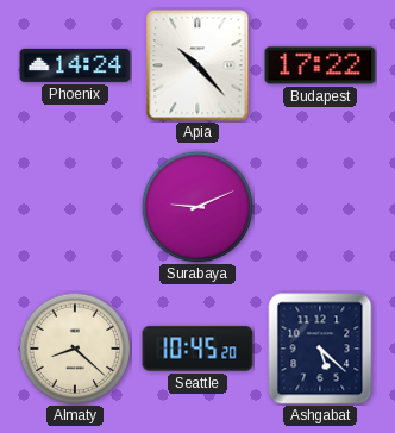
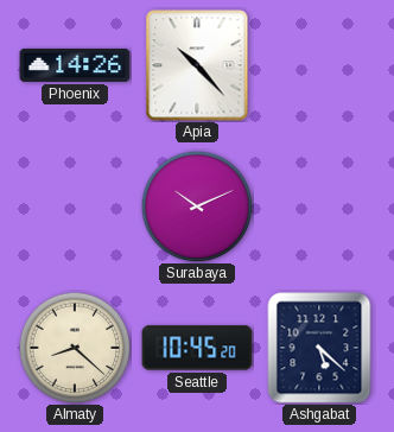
Phoenix: 14:24 -> 14:26
Budapest: 17:22 -> none
Surabaya: 9:11 -> 10:11
